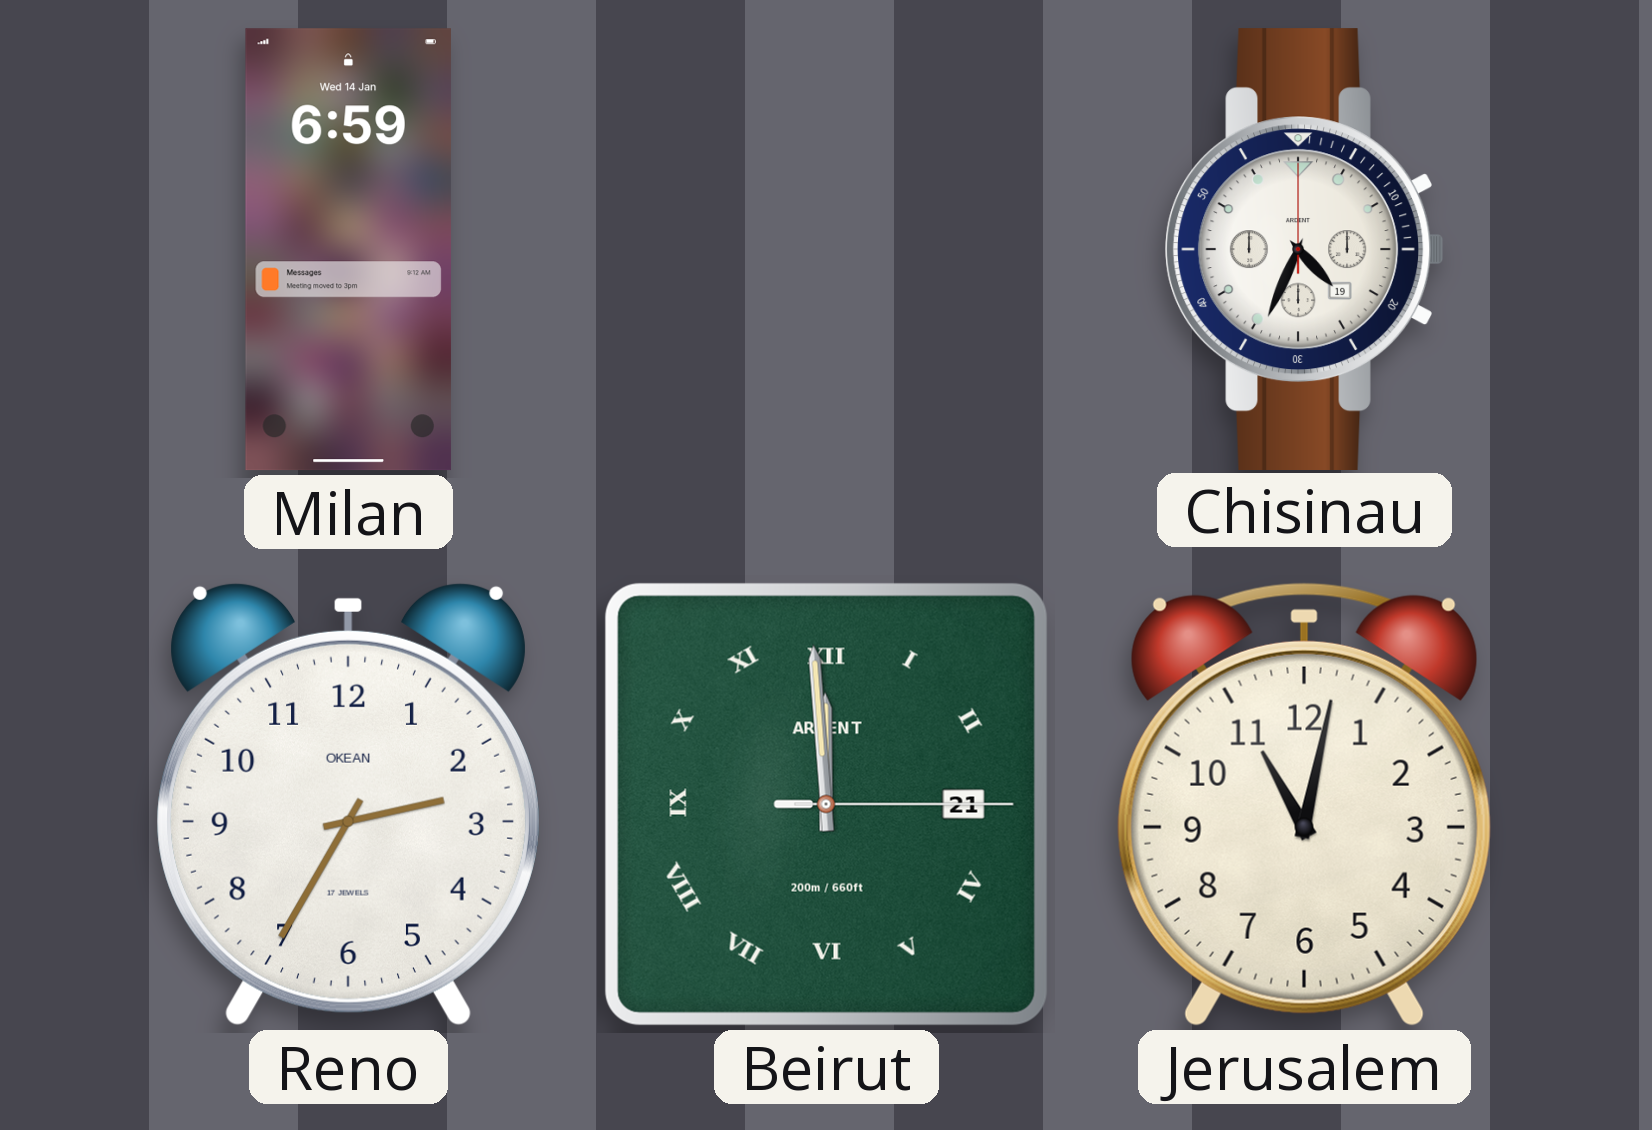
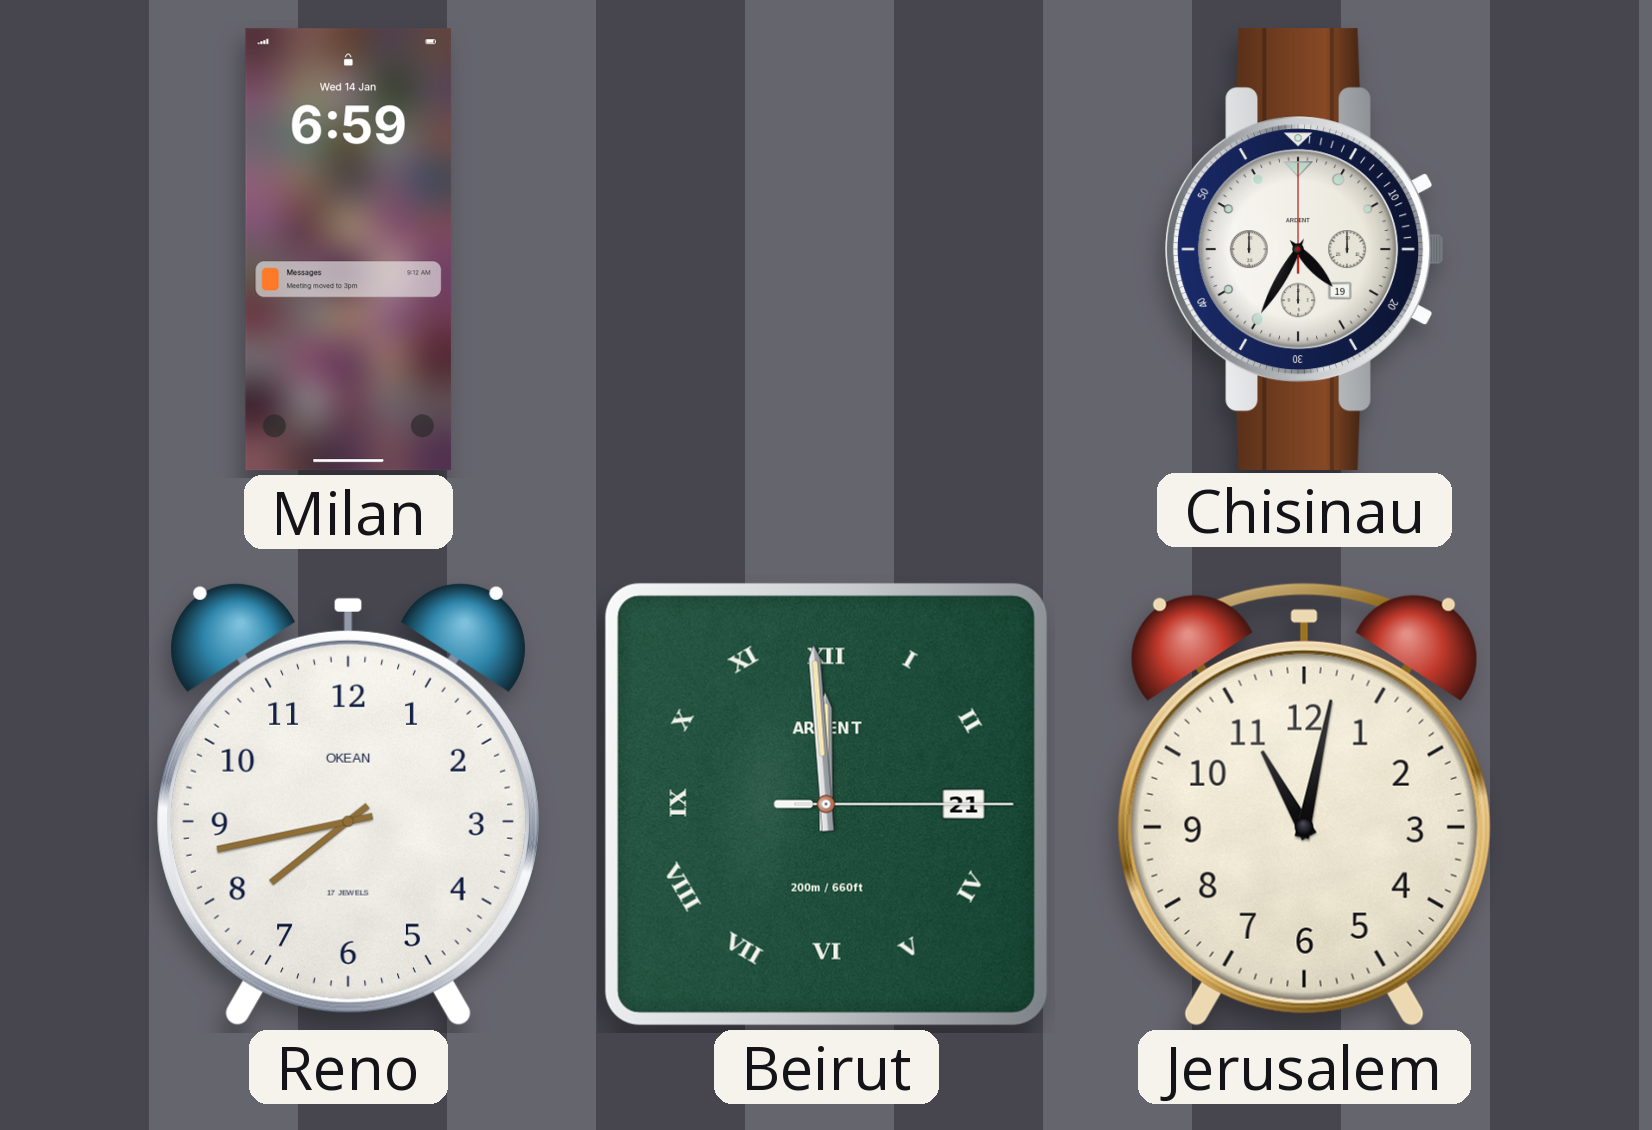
Chisinau: 4:34 -> 4:35
Reno: 2:35 -> 7:43
